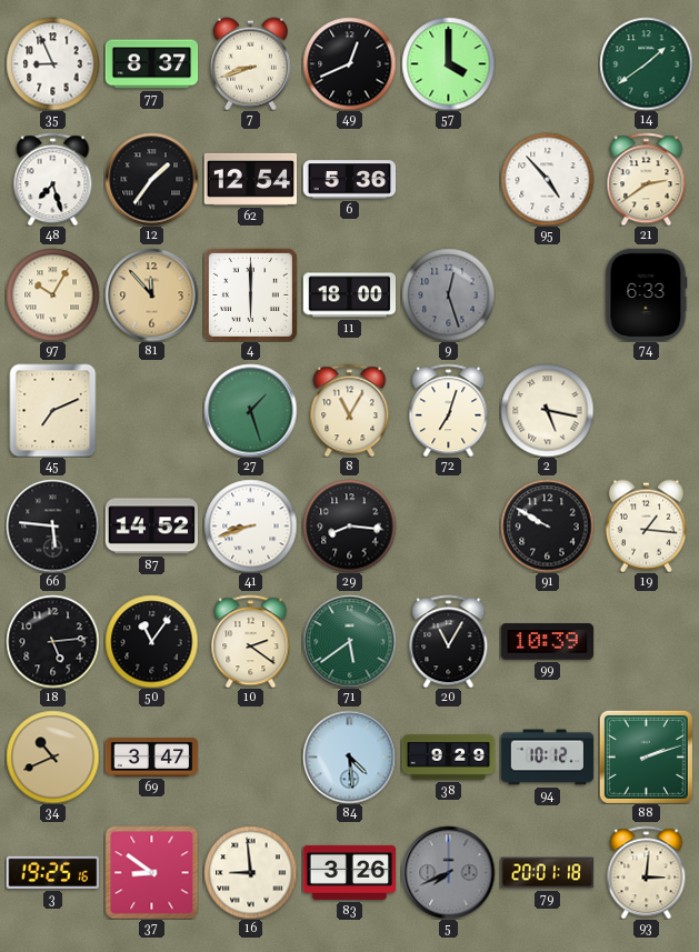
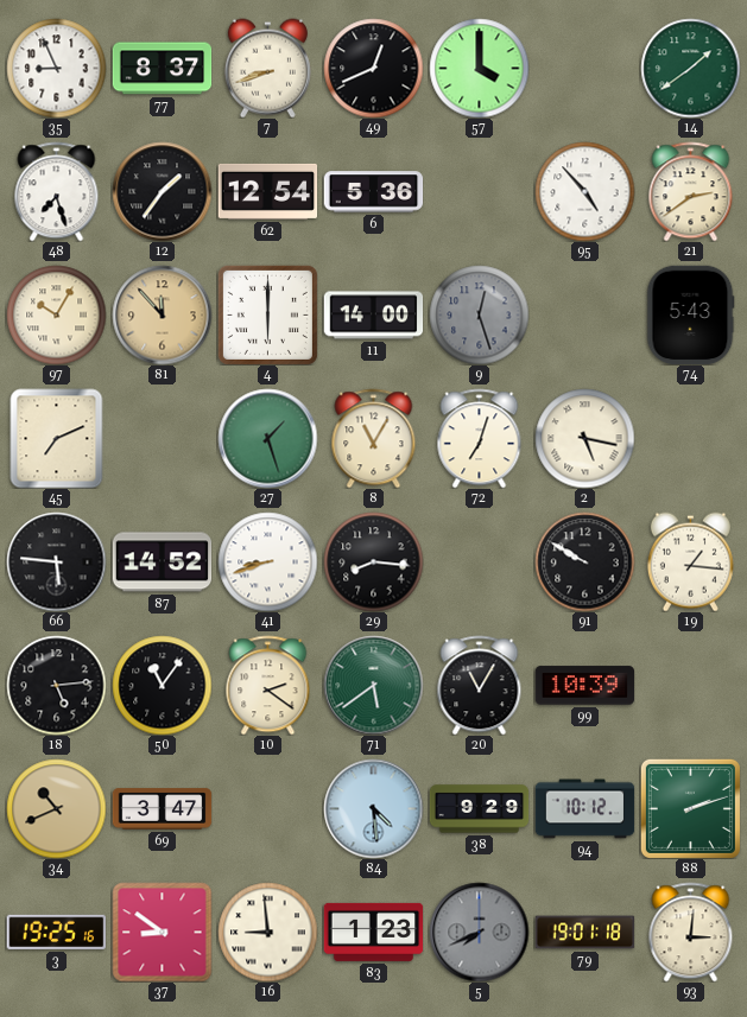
11: 18:00 -> 14:00
74: 6:33 -> 5:43
83: 3:26 -> 1:23
79: 20:01 -> 19:01
